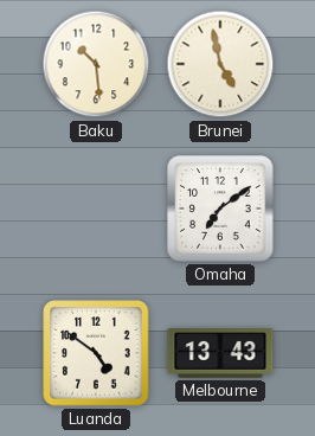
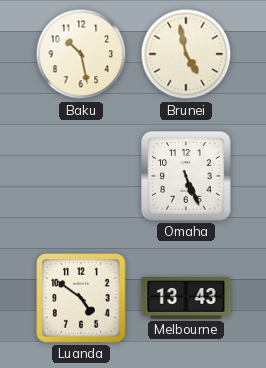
Baku: 10:29 -> 10:28
Omaha: 7:09 -> 5:26
